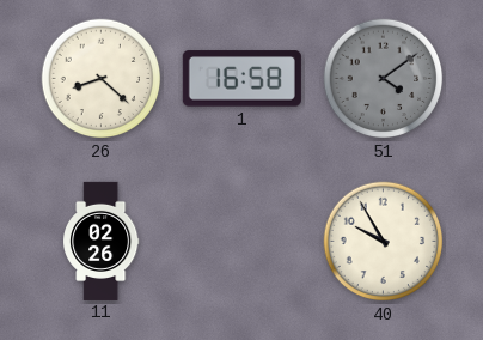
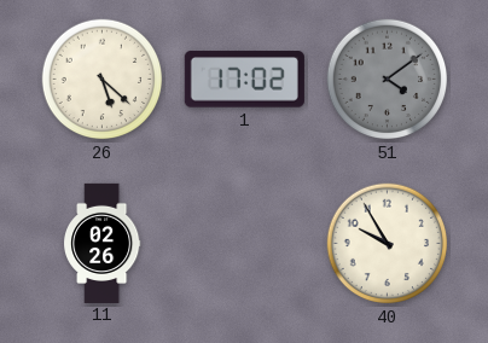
26: 8:22 -> 5:22
1: 16:58 -> 17:02
